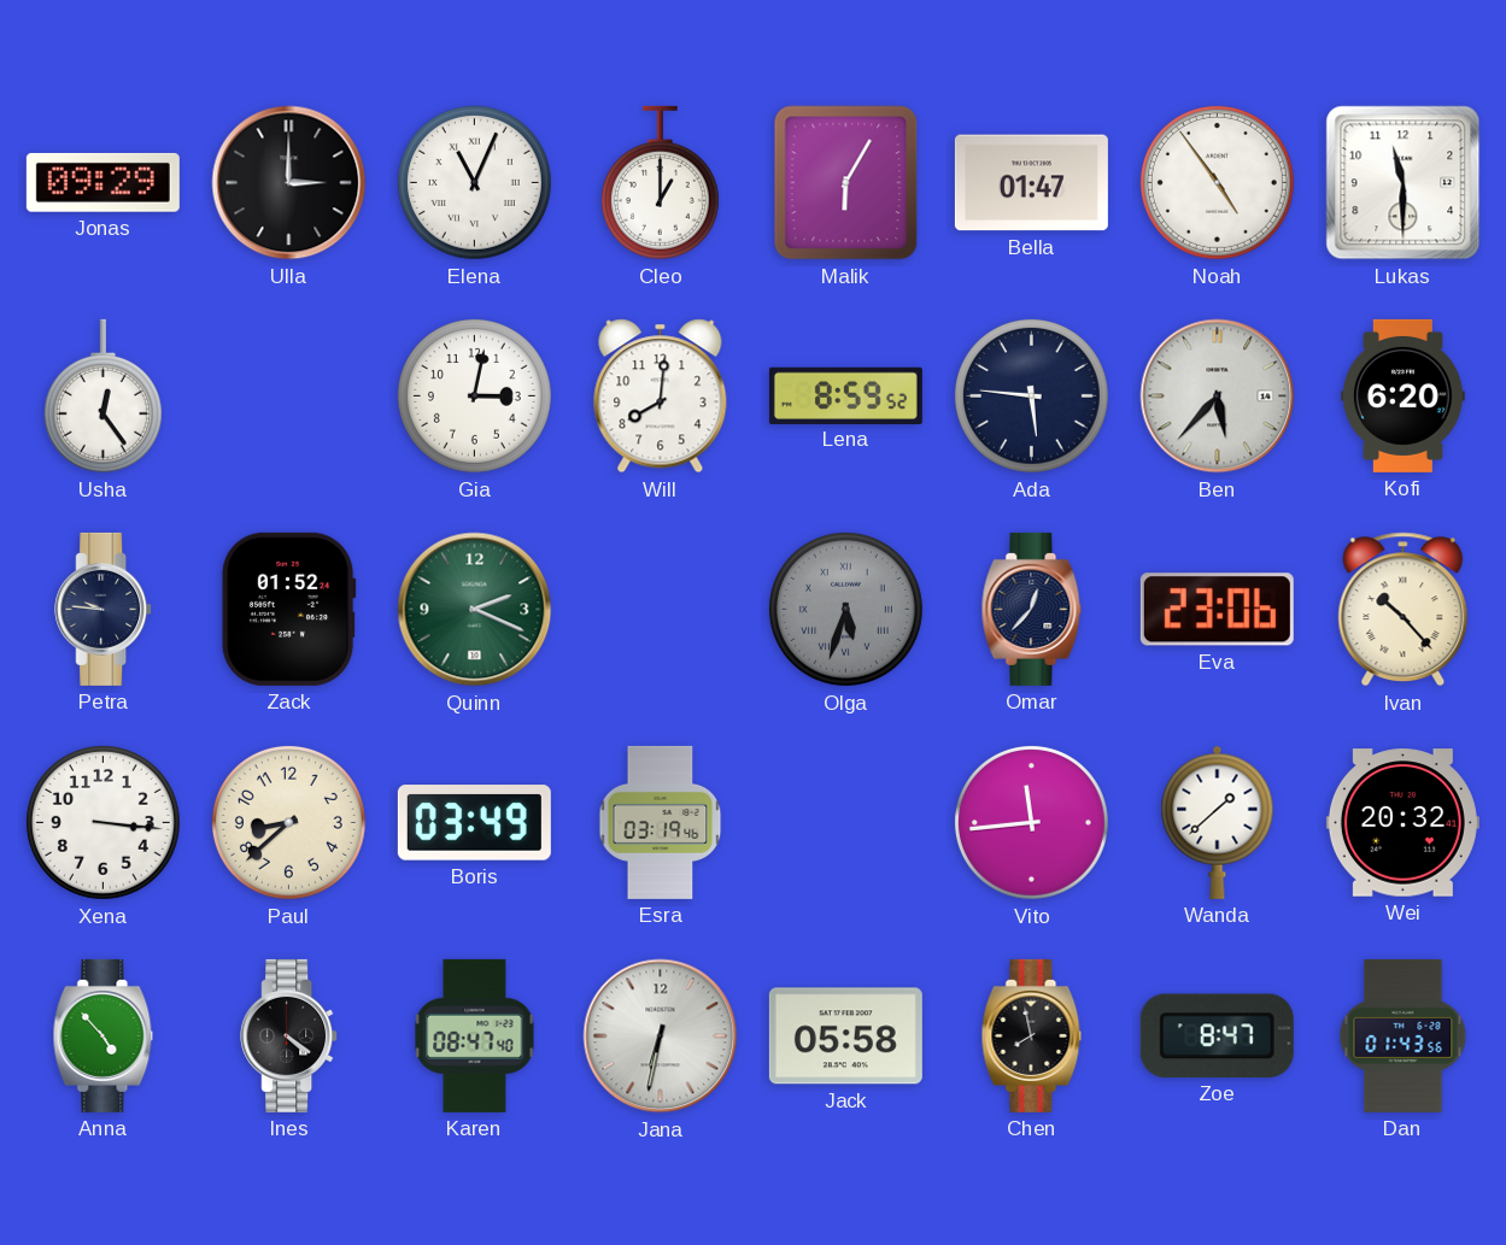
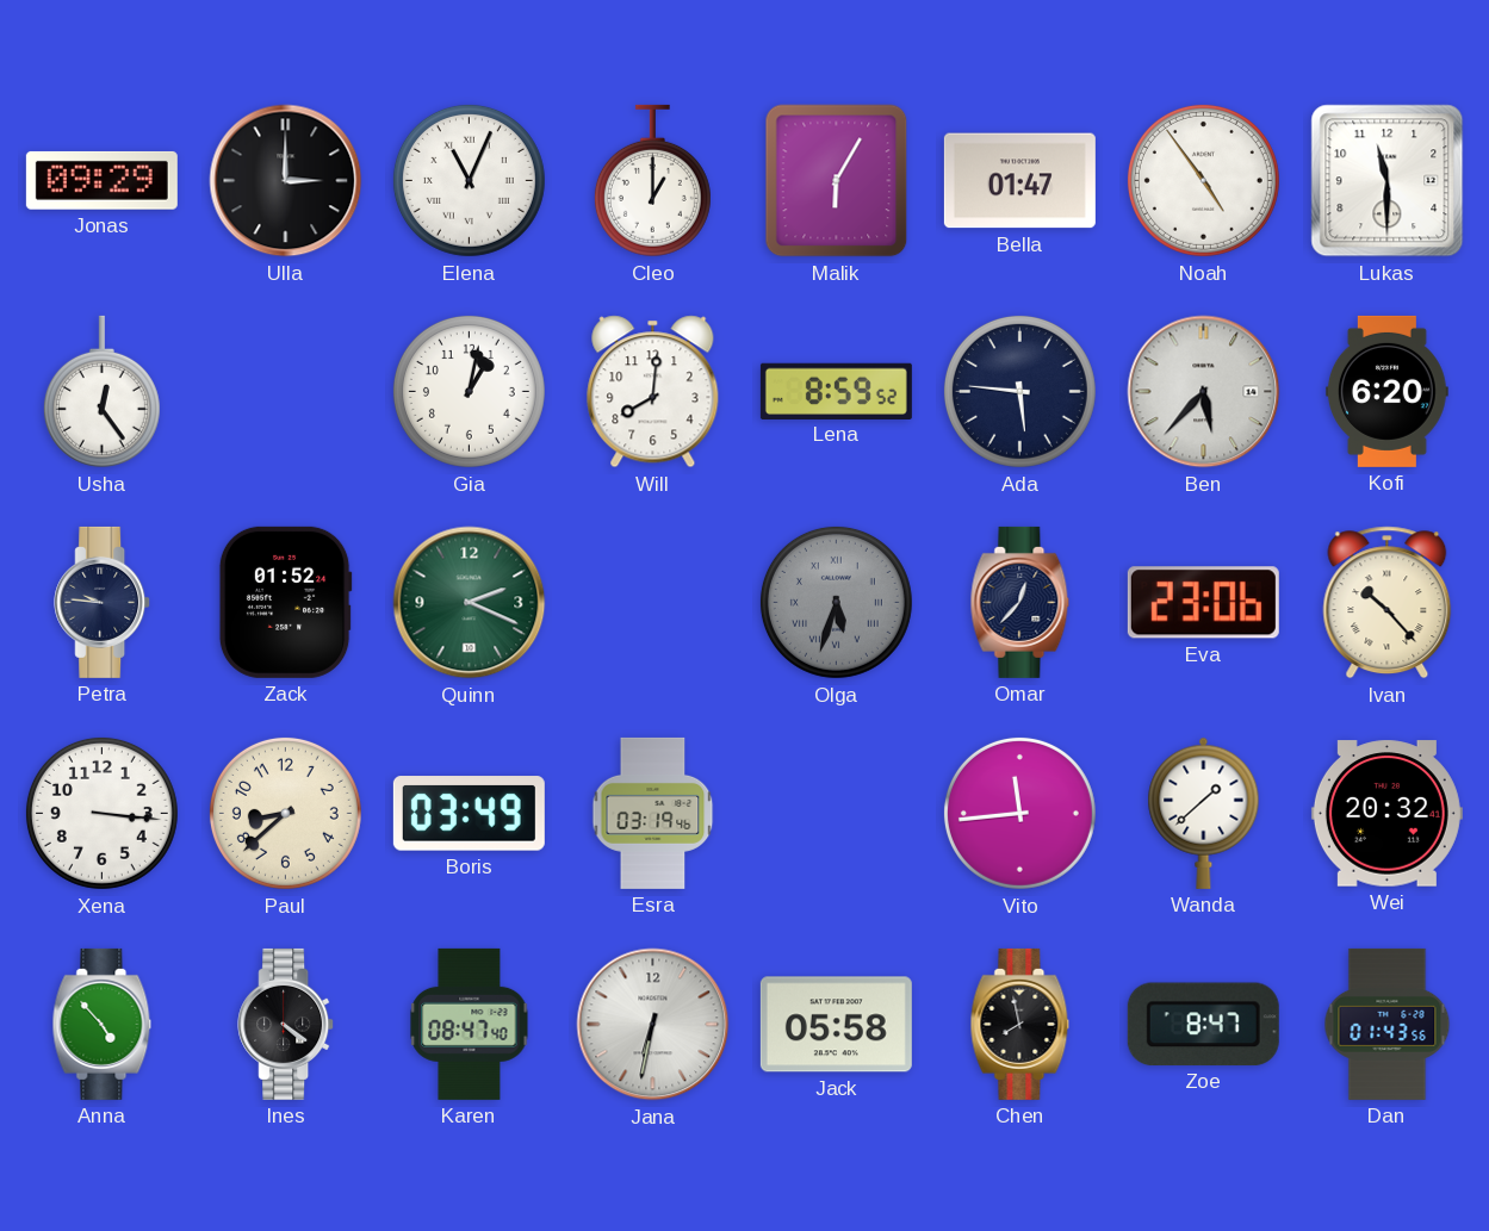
Gia: 3:02 -> 1:02
